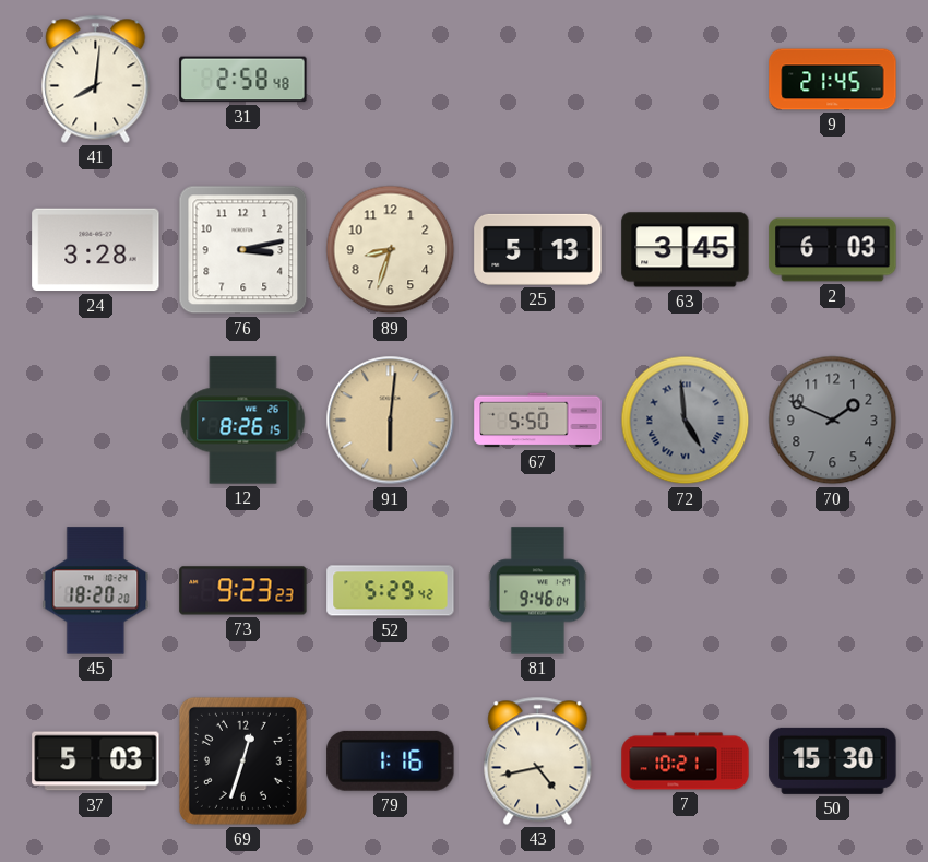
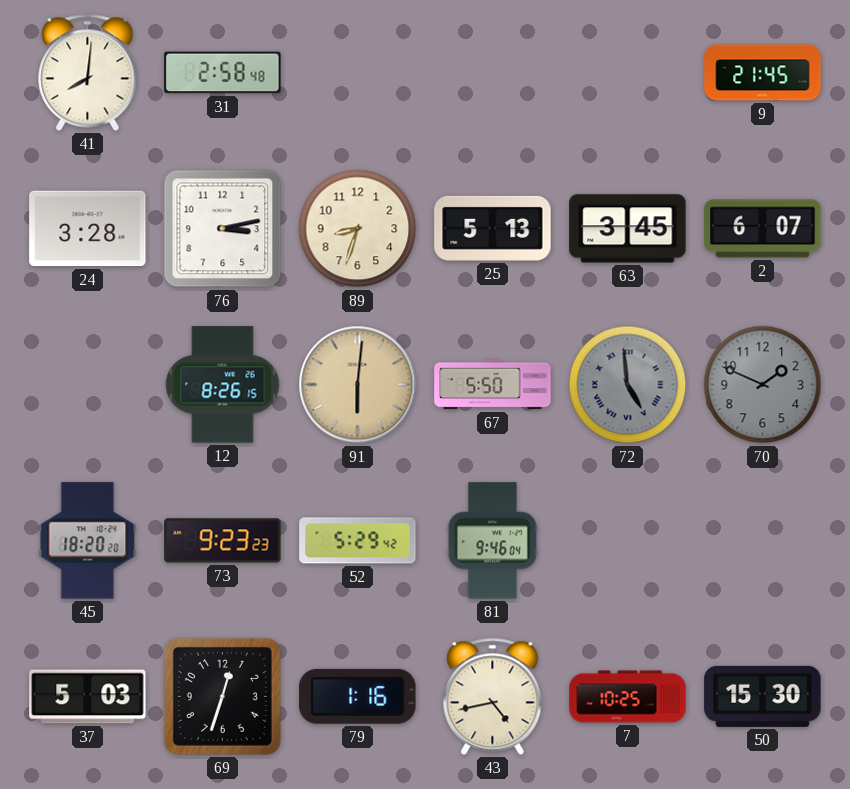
2: 6:03 -> 6:07
7: 10:21 -> 10:25
